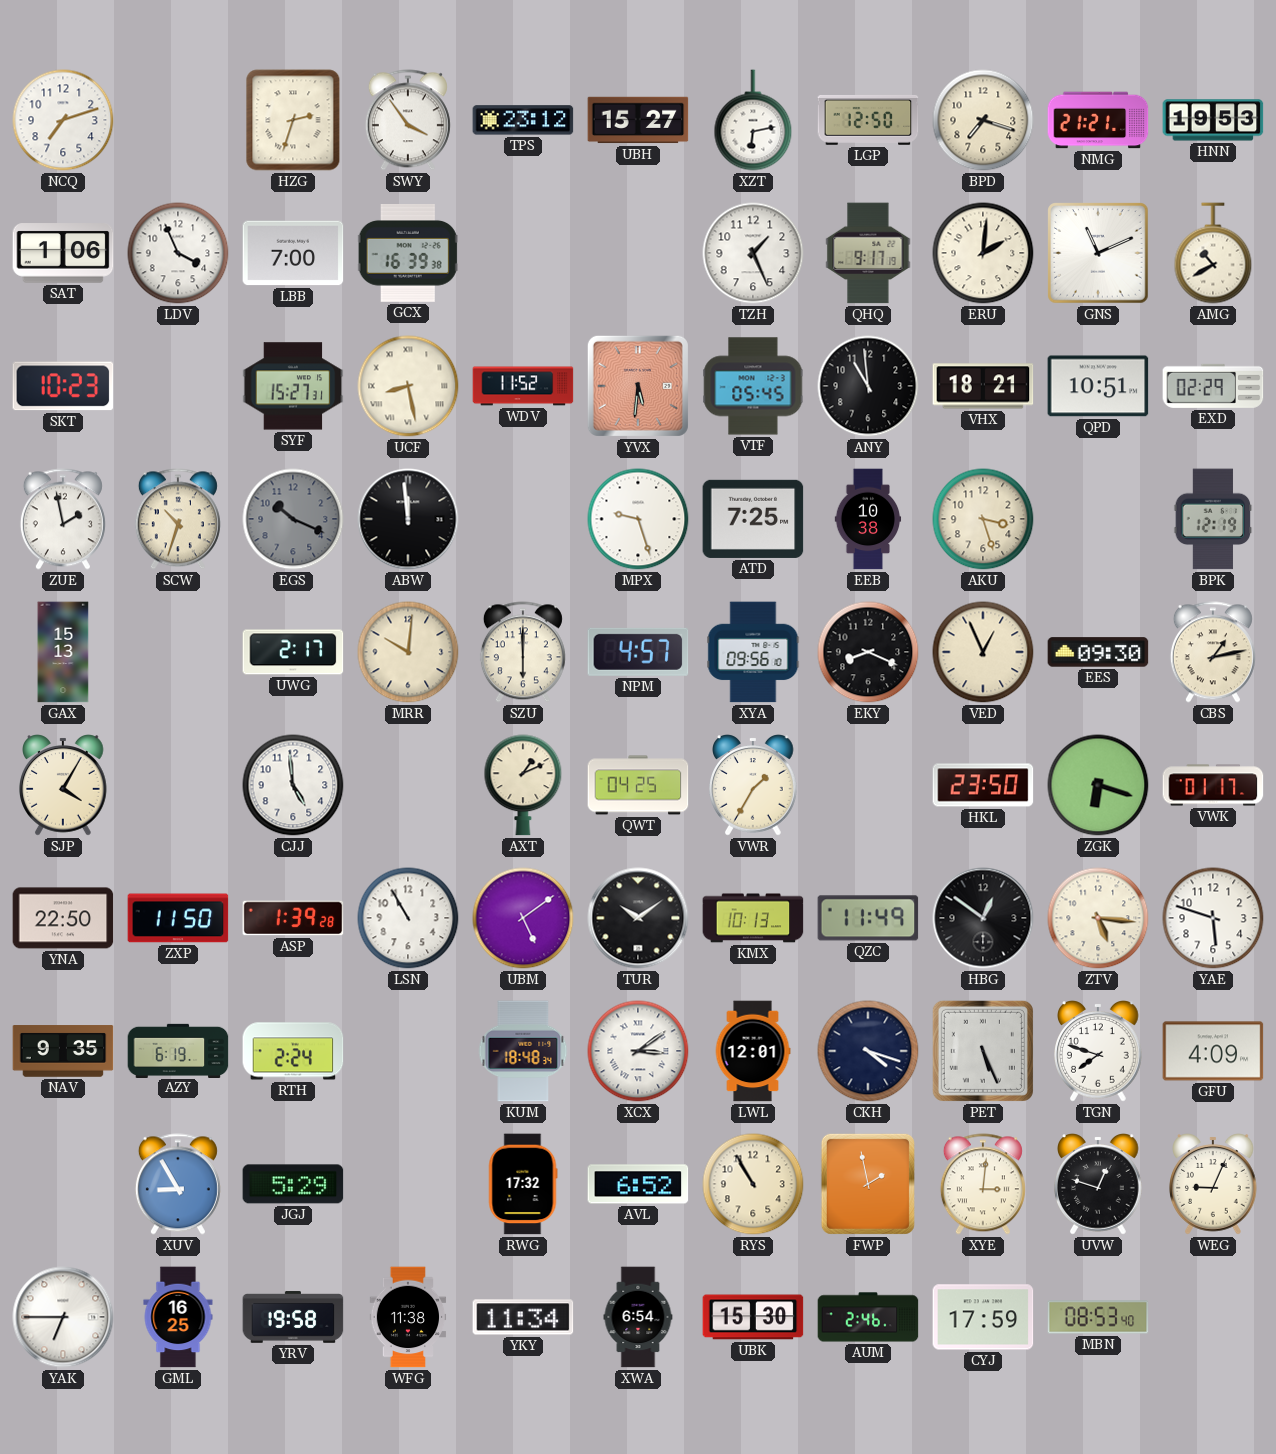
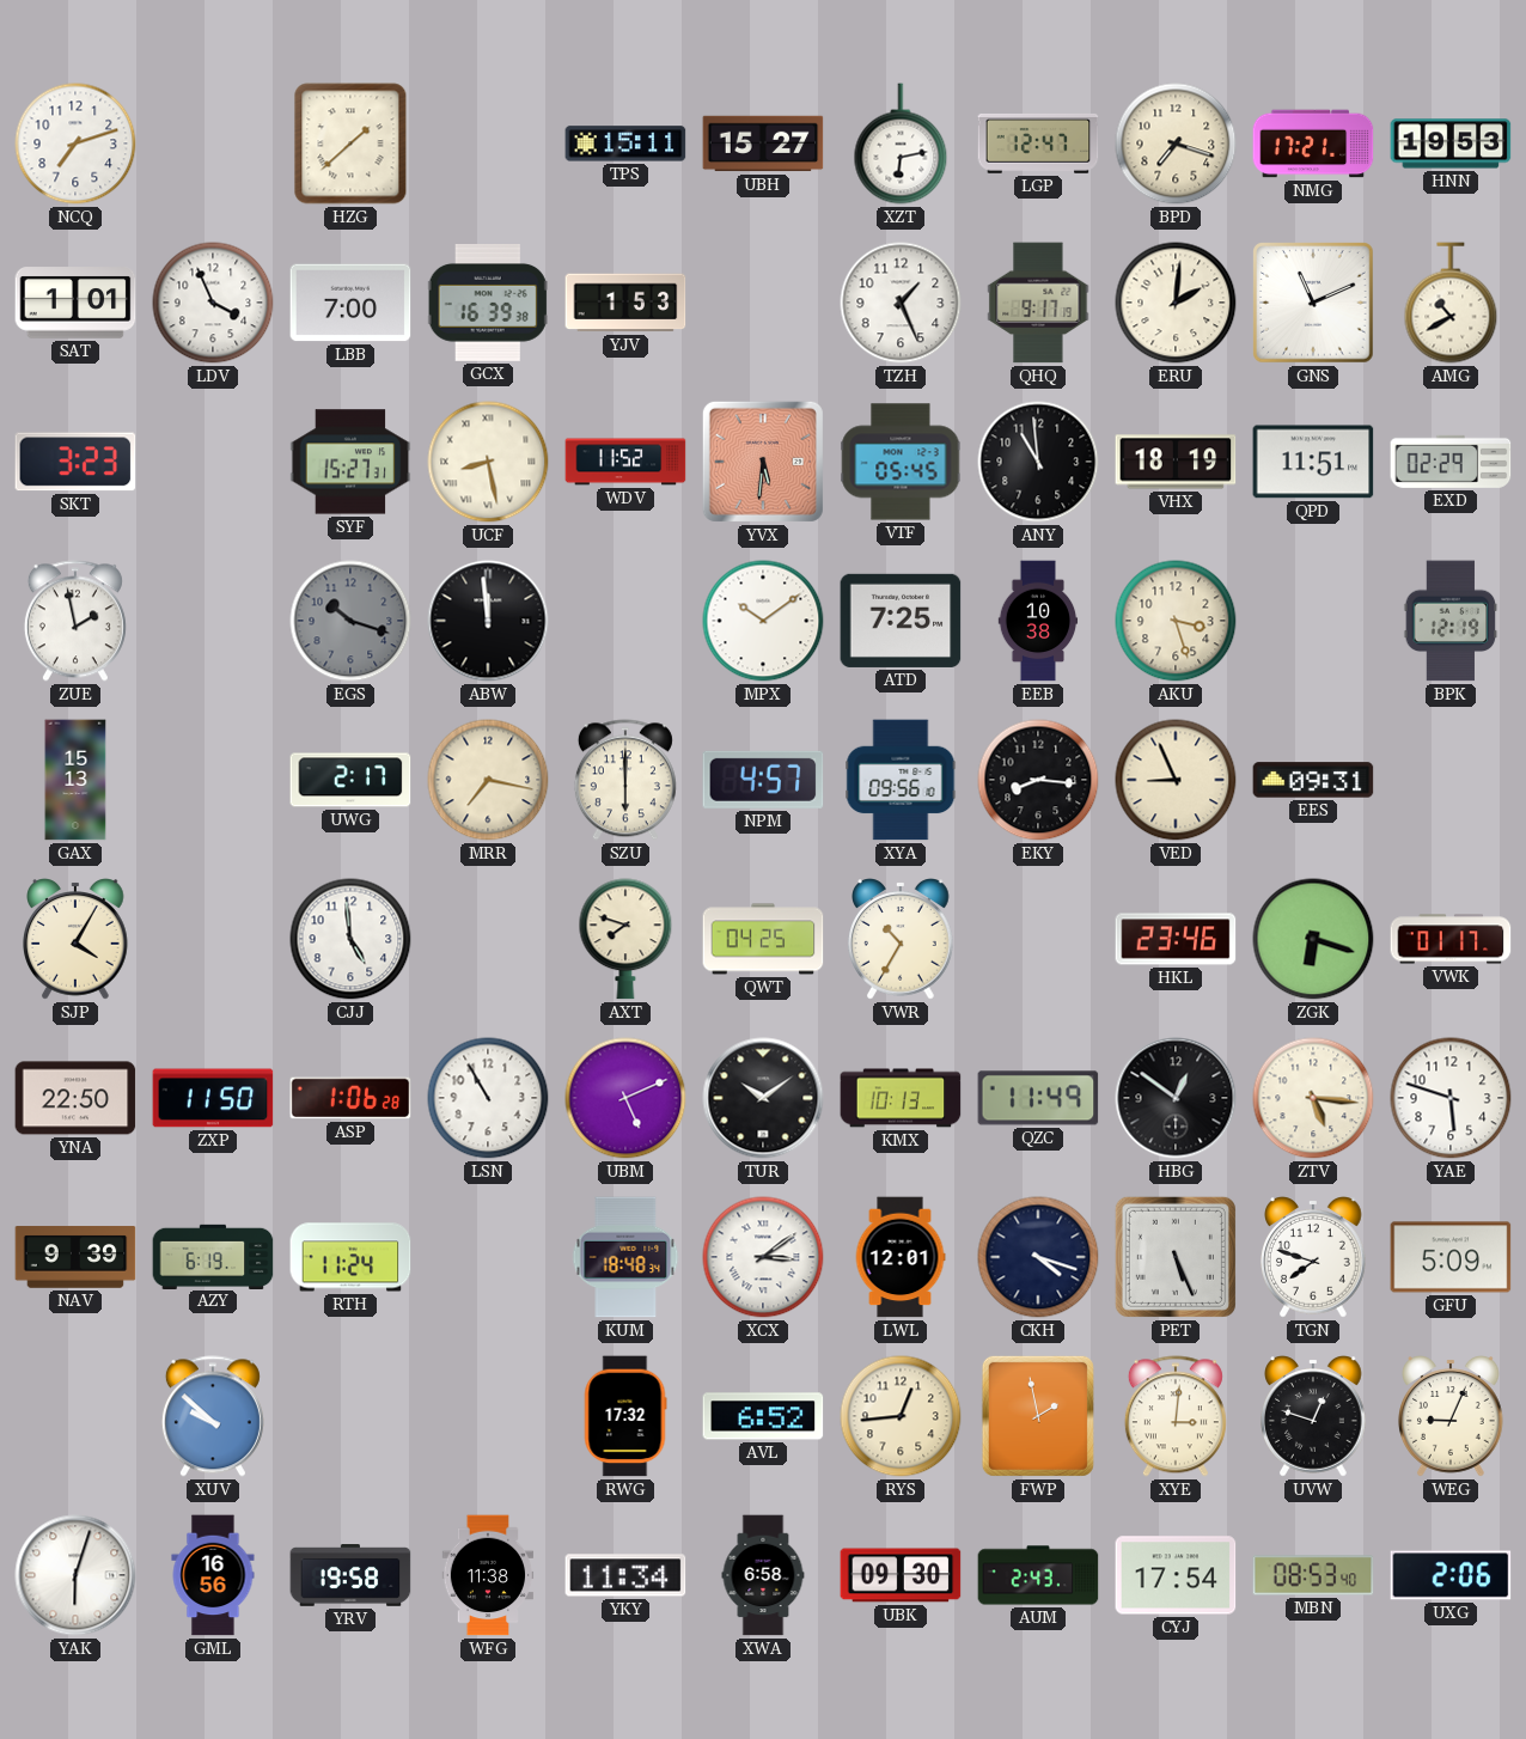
HZG: 2:33 -> 1:38
SWY: 3:54 -> none
TPS: 23:12 -> 15:11
LGP: 12:50 -> 12:47
NMG: 21:21 -> 17:21
SAT: 1:06 -> 1:01
YJV: none -> 1:53
SKT: 10:23 -> 3:23
VHX: 18:21 -> 18:19
QPD: 10:51 -> 11:51
SCW: 10:33 -> none
EGS: 10:19 -> 10:18
MPX: 9:27 -> 10:09
MRR: 10:01 -> 7:17
EKY: 8:19 -> 8:16
VED: 12:56 -> 8:56
EES: 09:30 -> 09:31
CBS: 1:13 -> none
AXT: 1:11 -> 7:48
VWR: 1:35 -> 10:35
HKL: 23:50 -> 23:46
ASP: 1:39 -> 1:06
UBM: 5:09 -> 5:11
NAV: 9:35 -> 9:39
RTH: 2:24 -> 11:24
GFU: 4:09 -> 5:09
XUV: 8:55 -> 9:52
JGJ: 5:29 -> none
RYS: 10:55 -> 12:44
YAK: 6:45 -> 6:03
GML: 16:25 -> 16:56
XWA: 6:54 -> 6:58
UBK: 15:30 -> 09:30
AUM: 2:46 -> 2:43
CYJ: 17:59 -> 17:54
UXG: none -> 2:06
